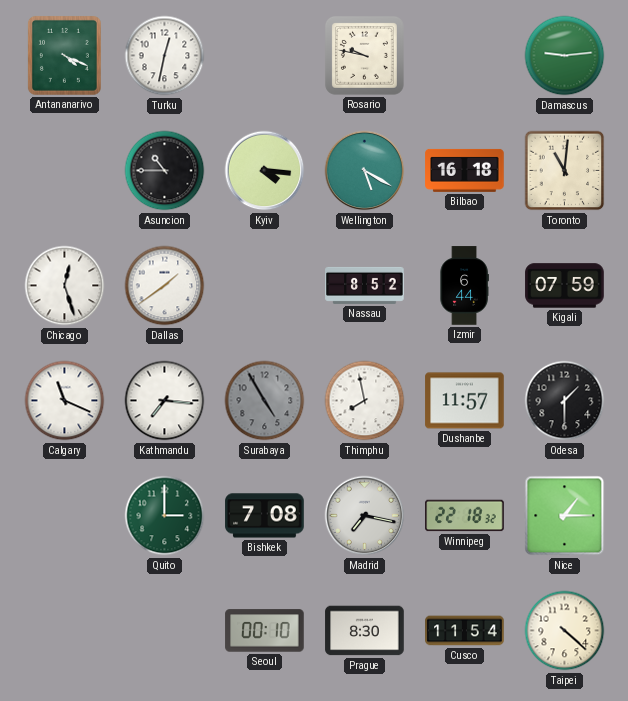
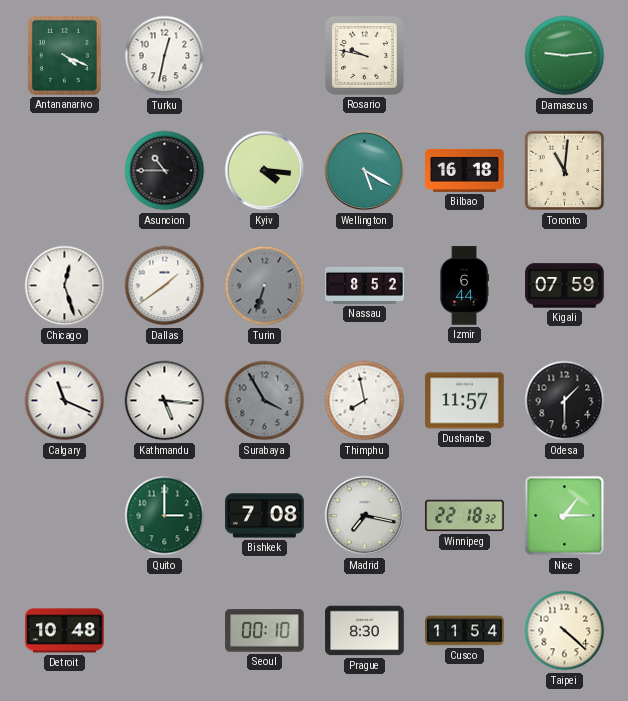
Turin: none -> 6:33
Kathmandu: 7:16 -> 5:16
Surabaya: 4:55 -> 3:55
Detroit: none -> 10:48
